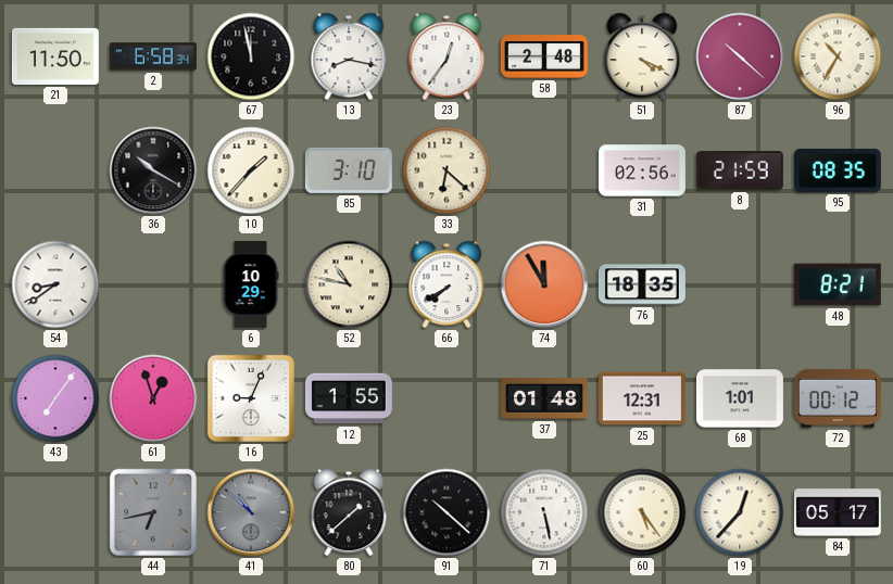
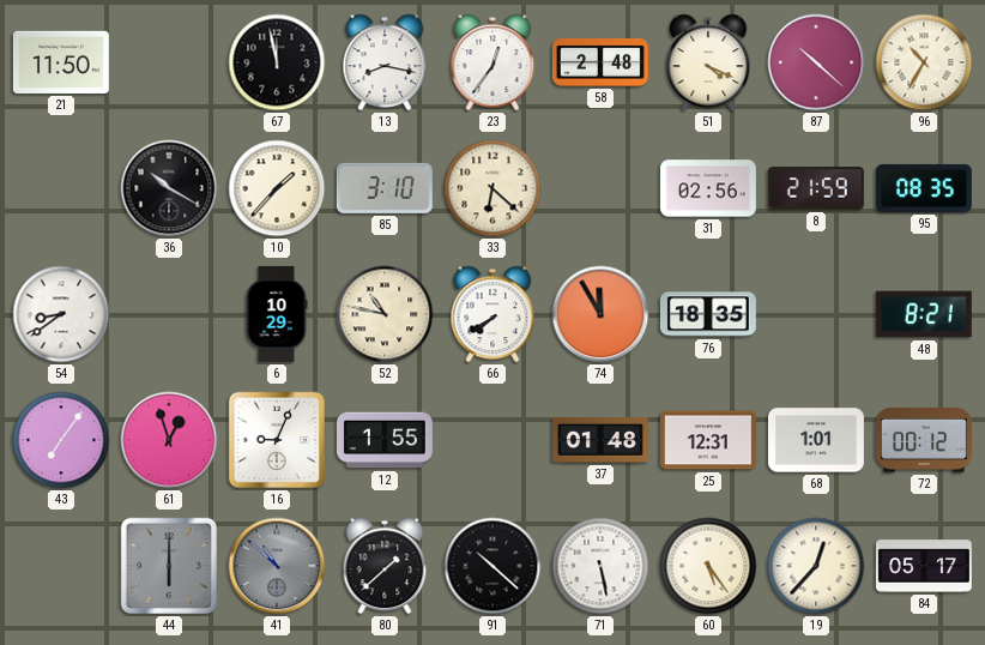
2: 6:58 -> none
44: 6:43 -> 6:00
